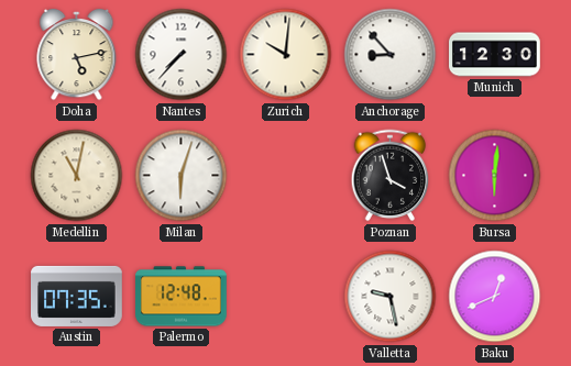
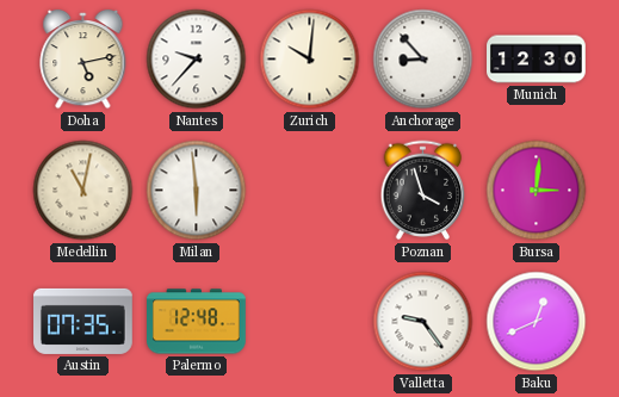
Nantes: 7:37 -> 9:37
Milan: 6:03 -> 5:59
Bursa: 6:01 -> 3:01
Valletta: 9:28 -> 9:24
